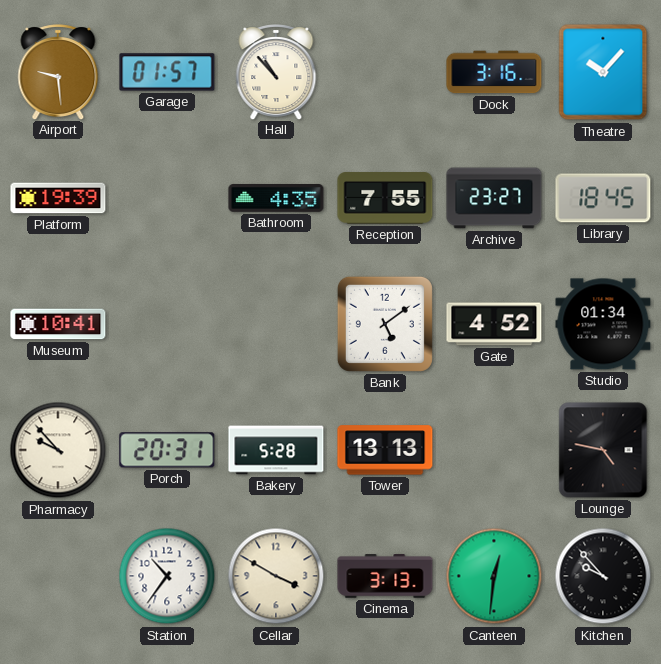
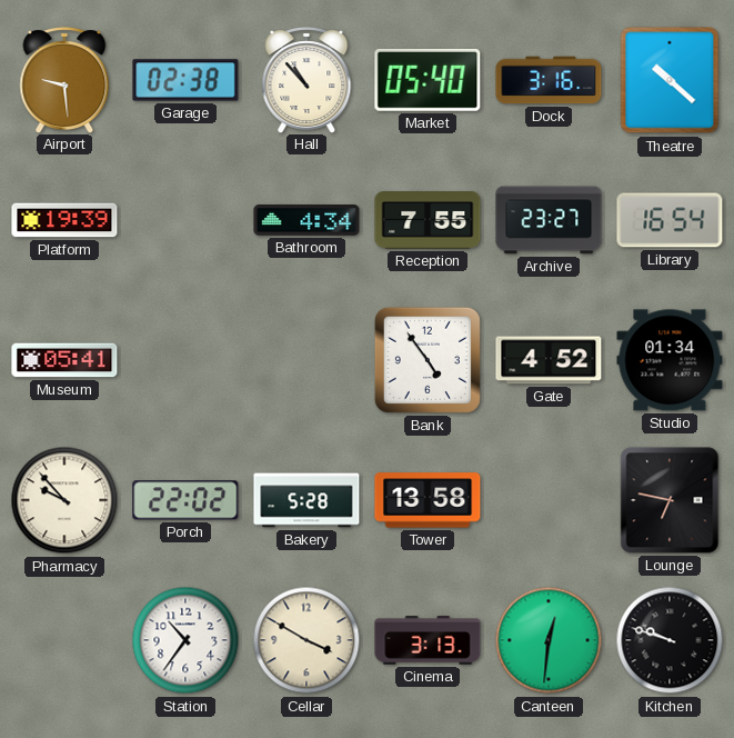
Garage: 01:57 -> 02:38
Market: none -> 05:40
Theatre: 10:07 -> 10:22
Bathroom: 4:35 -> 4:34
Library: 18:45 -> 16:54
Museum: 10:41 -> 05:41
Bank: 5:09 -> 4:54
Porch: 20:31 -> 22:02
Tower: 13:13 -> 13:58
Lounge: 4:47 -> 6:47
Kitchen: 9:53 -> 9:48
